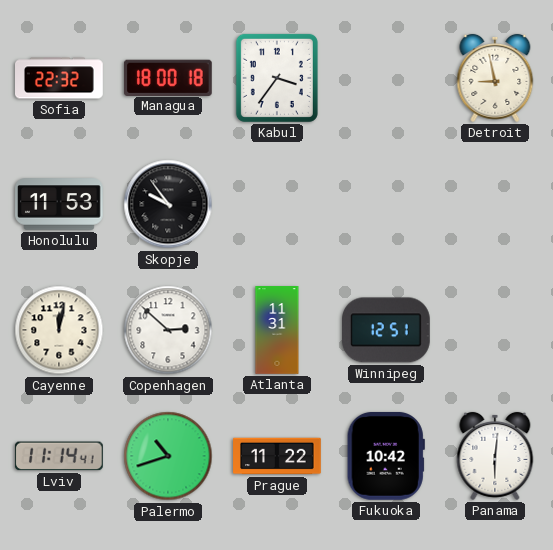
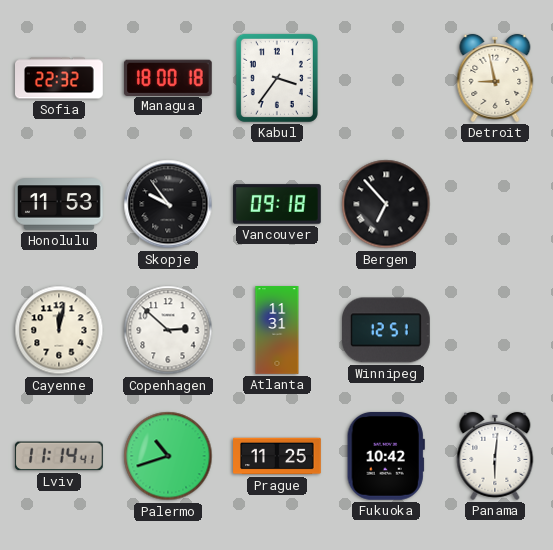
Vancouver: none -> 09:18
Bergen: none -> 6:53
Prague: 11:22 -> 11:25
